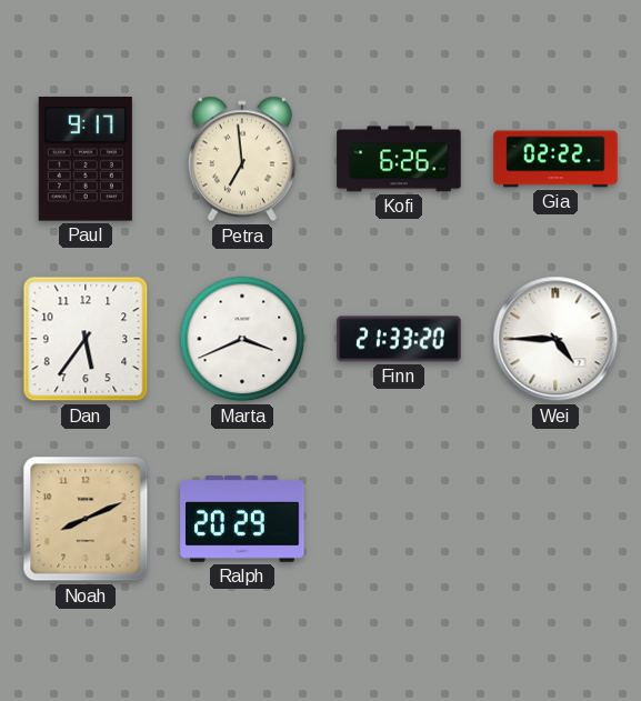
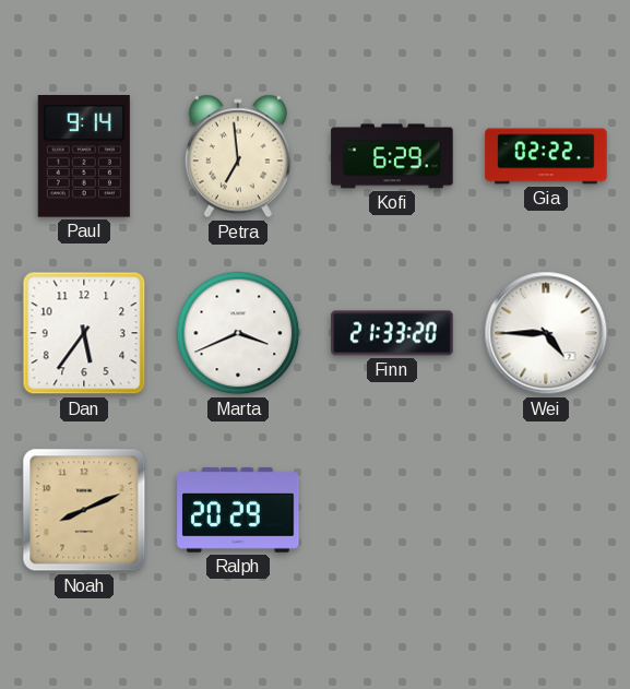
Paul: 9:17 -> 9:14
Kofi: 6:26 -> 6:29
